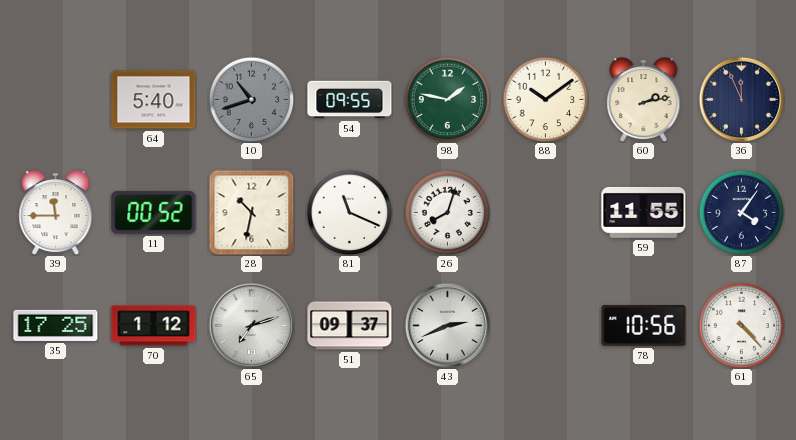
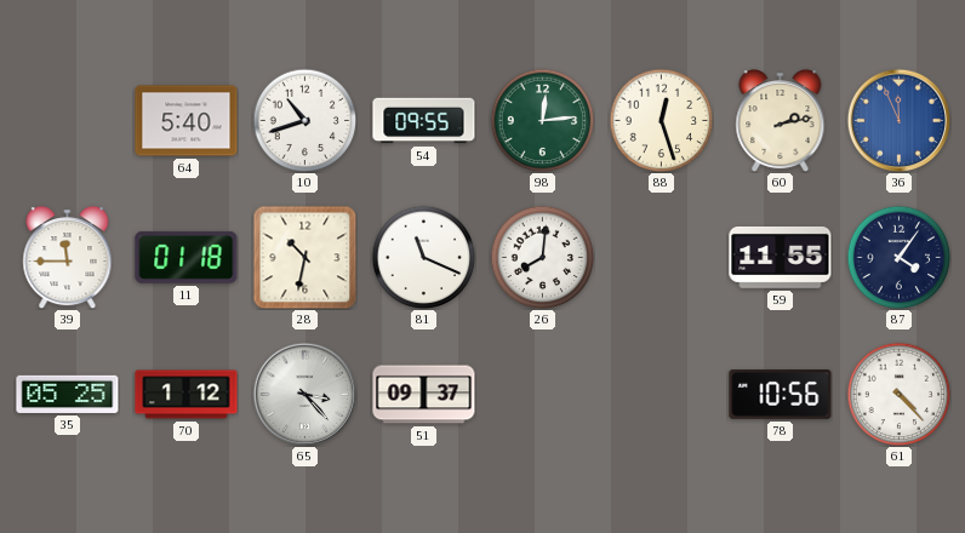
10 dial: grey -> white
98: 1:47 -> 12:14
88: 10:09 -> 12:27
36 dial: navy -> blue
11: 00:52 -> 01:18
26: 8:03 -> 8:01
35: 17:25 -> 05:25
65: 7:12 -> 3:23
43: 2:41 -> none
